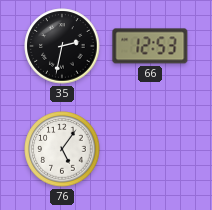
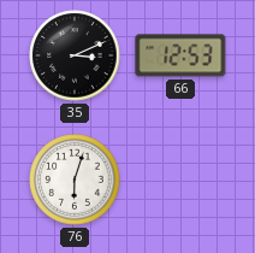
35: 2:32 -> 3:11
76: 5:06 -> 6:03
